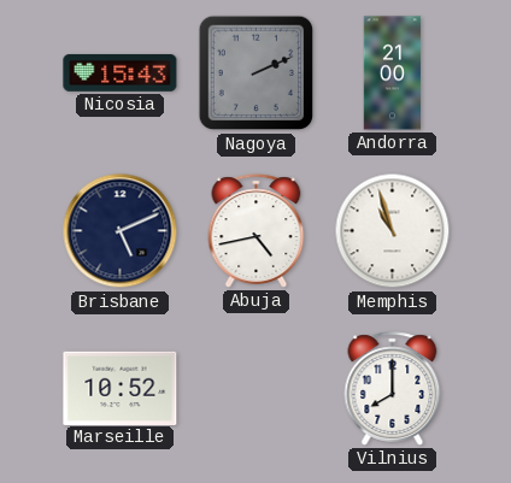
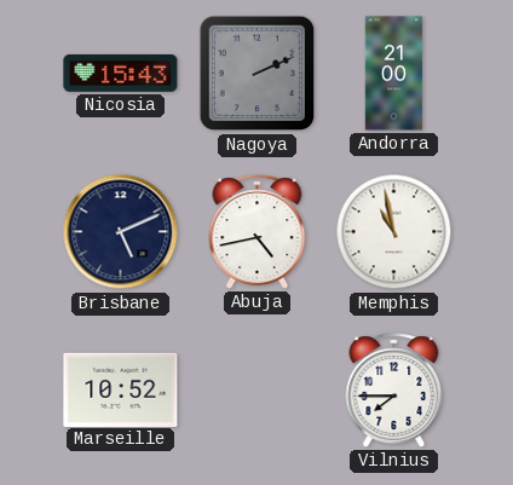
Memphis: 10:57 -> 10:58
Vilnius: 8:00 -> 7:45
